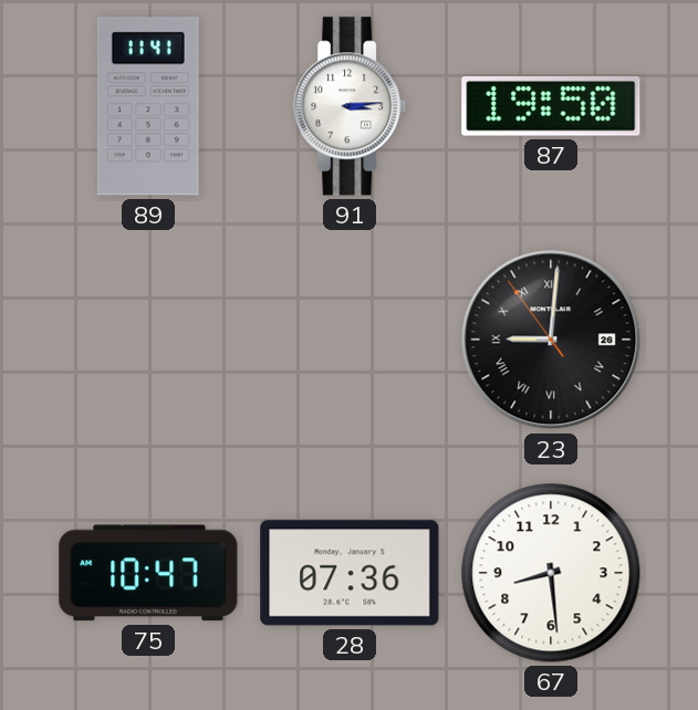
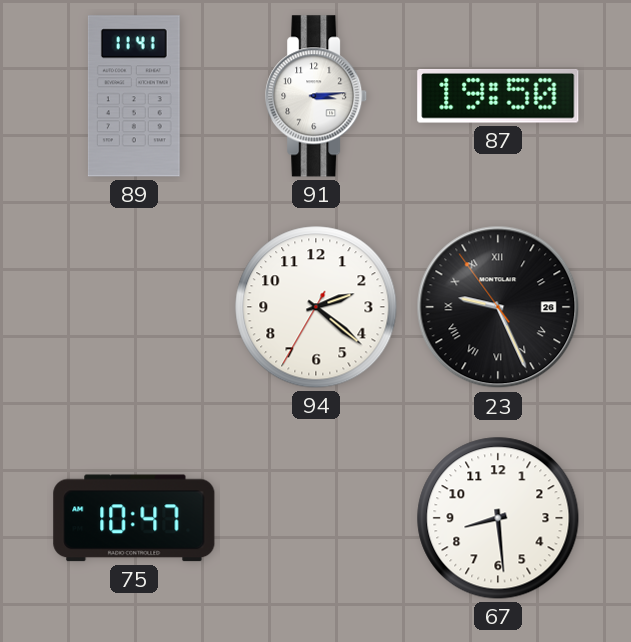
94: none -> 2:21
23: 9:00 -> 9:25
28: 07:36 -> none
